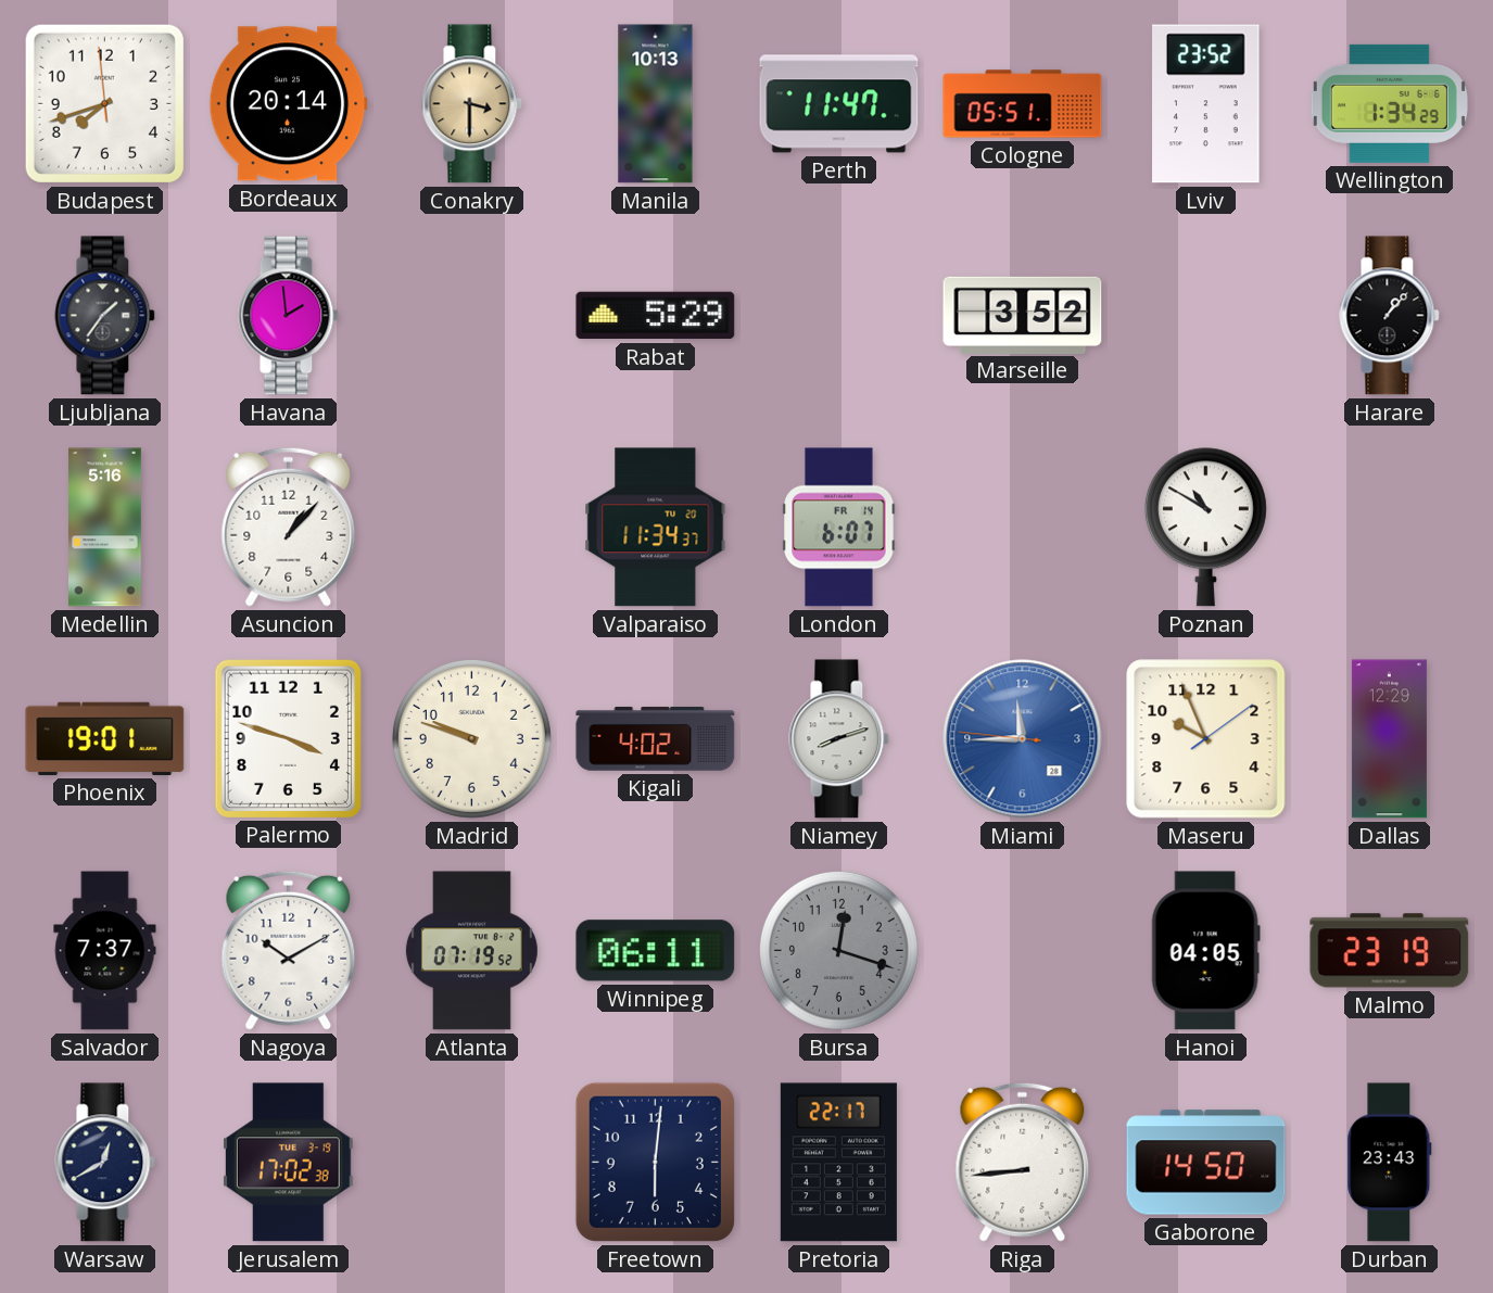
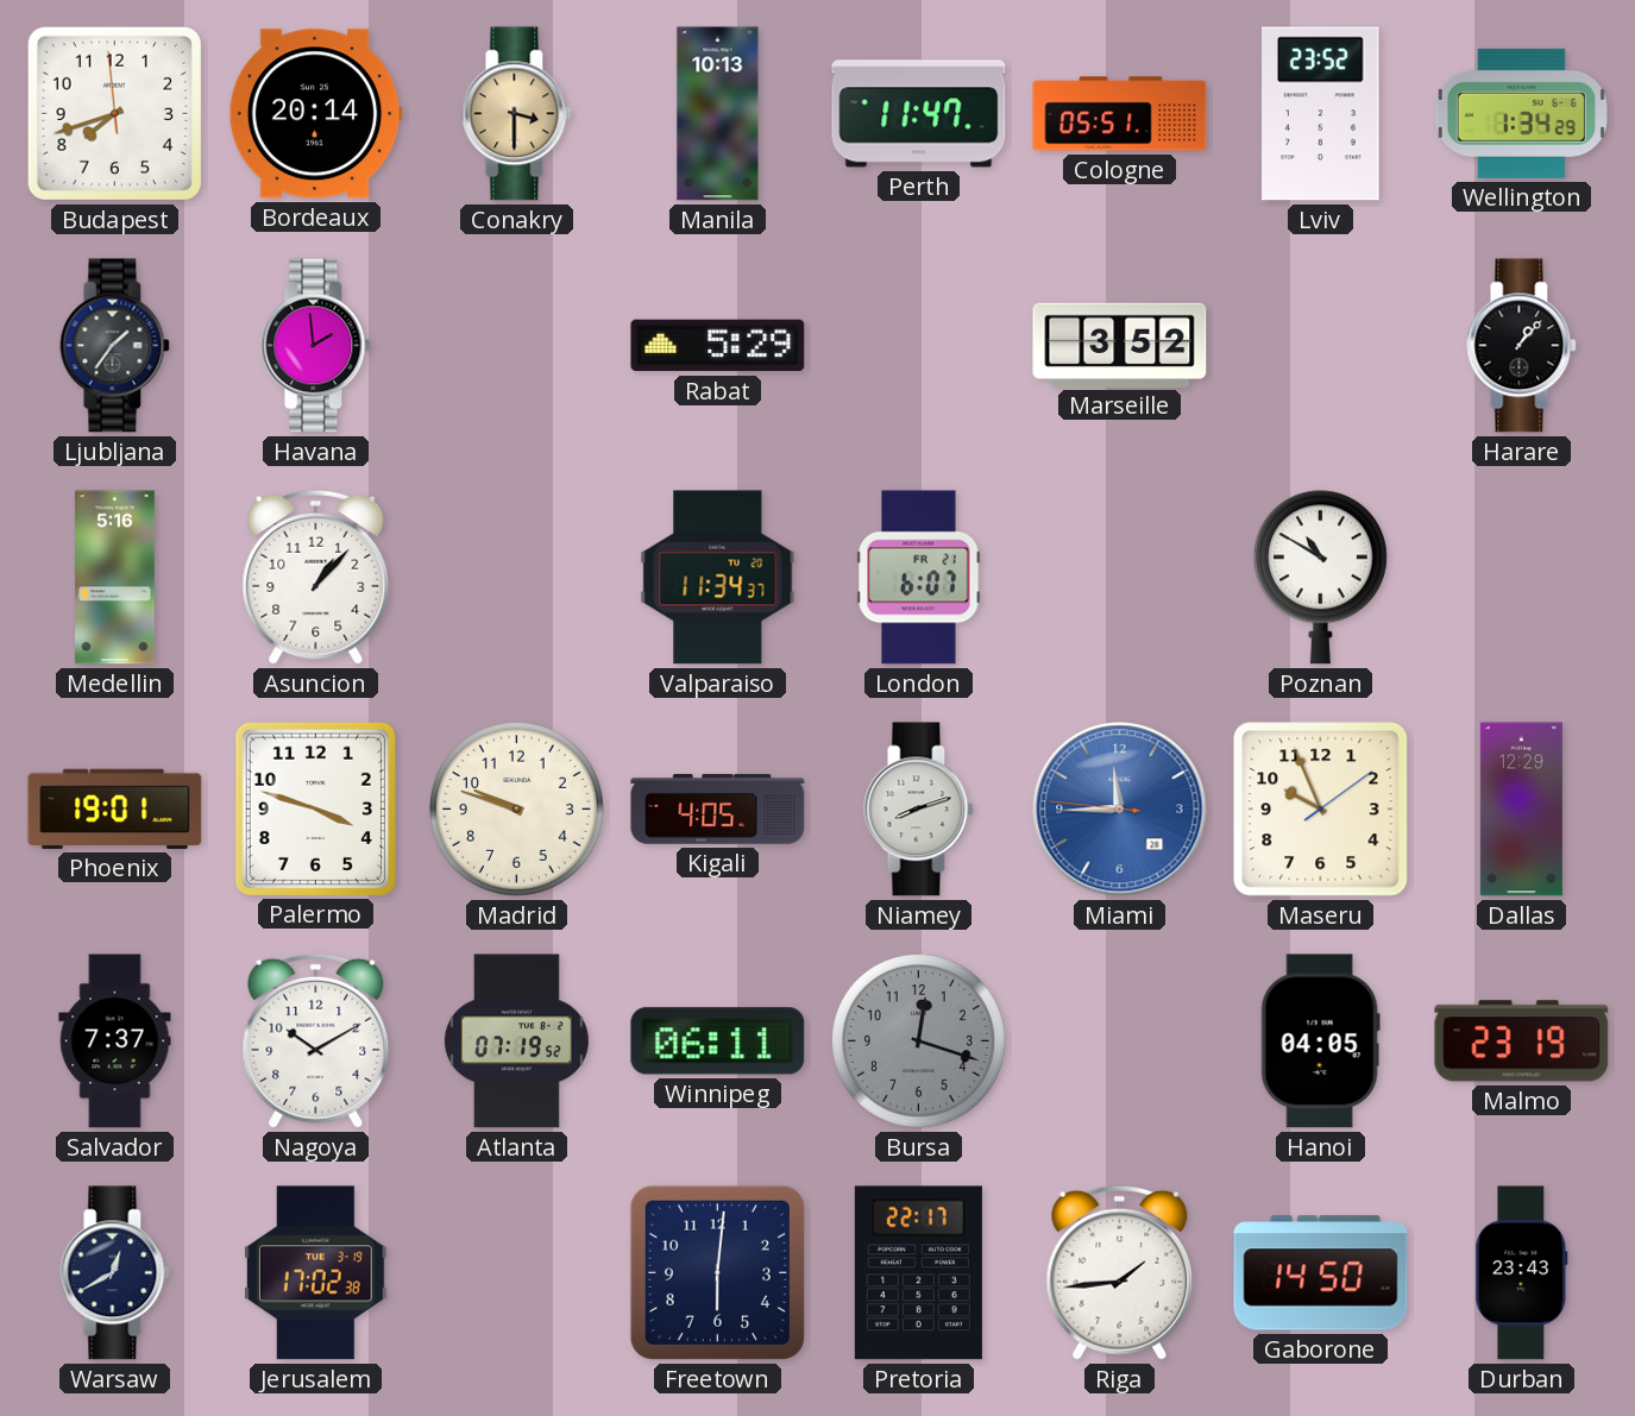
London date: FR 14 -> FR 21
Kigali: 4:02 -> 4:05
Riga: 8:44 -> 1:44
